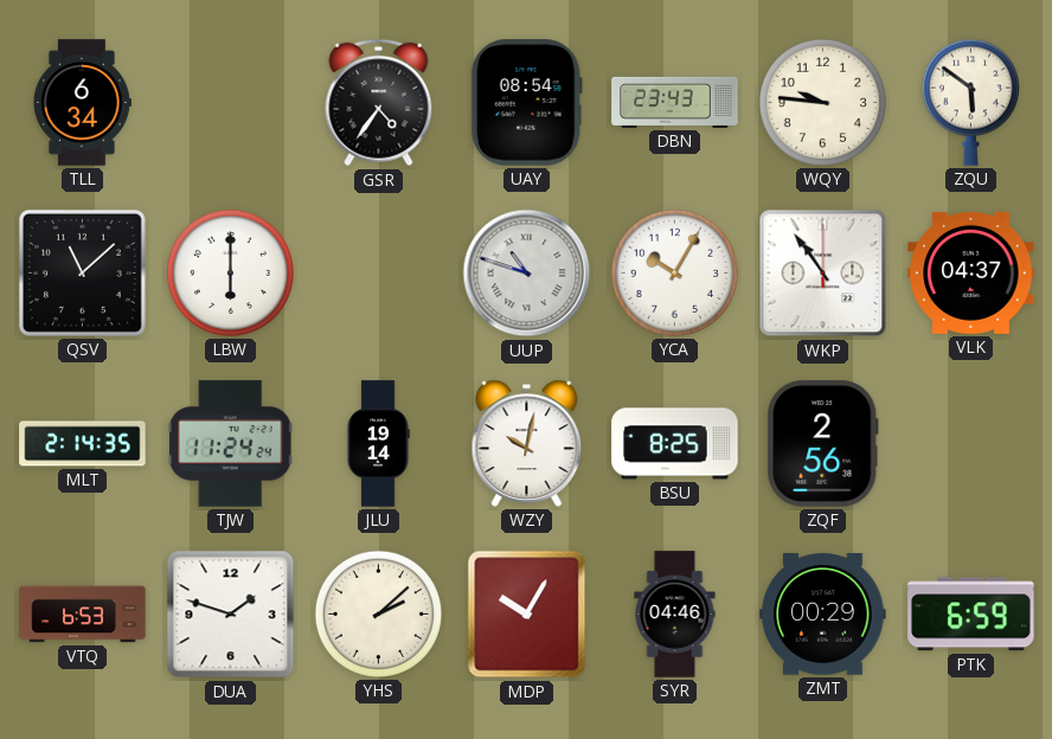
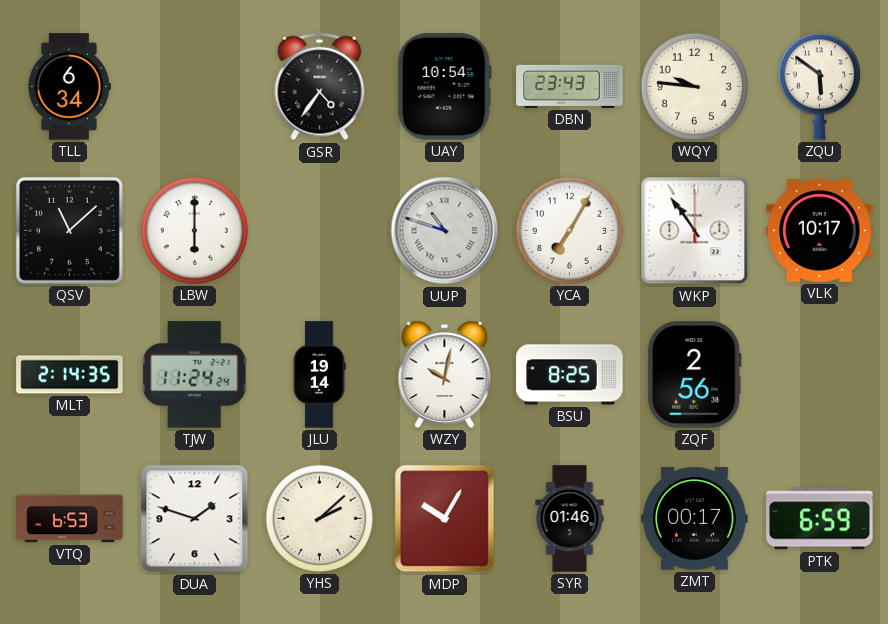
UAY: 08:54 -> 10:54
YCA: 10:05 -> 7:05
VLK: 04:37 -> 10:17
SYR: 04:46 -> 01:46
ZMT: 00:29 -> 00:17
